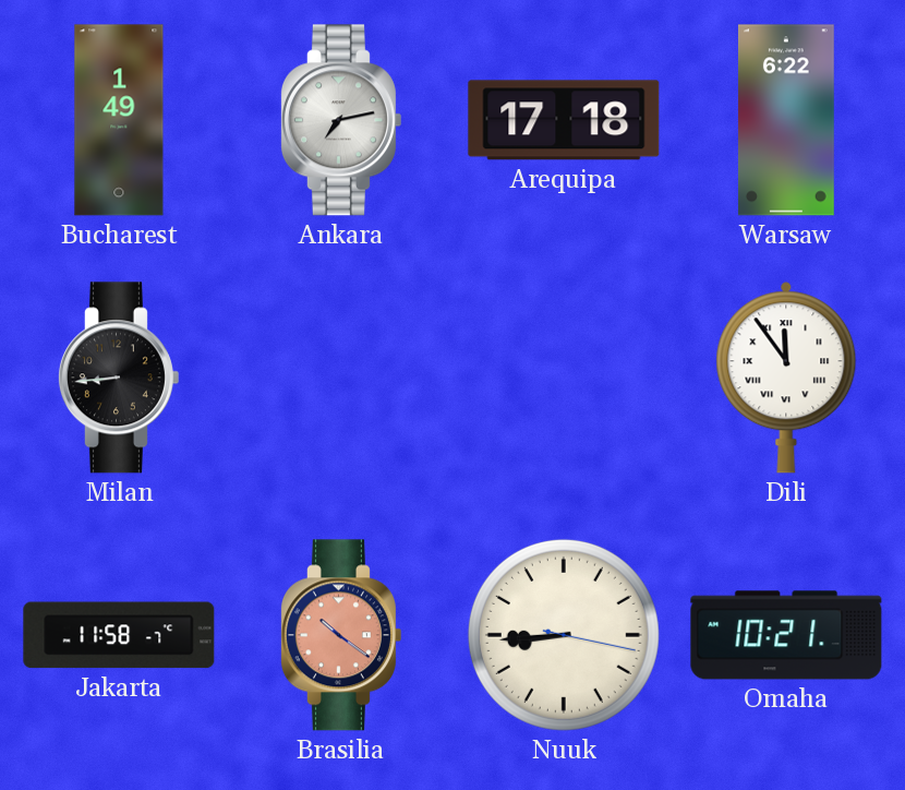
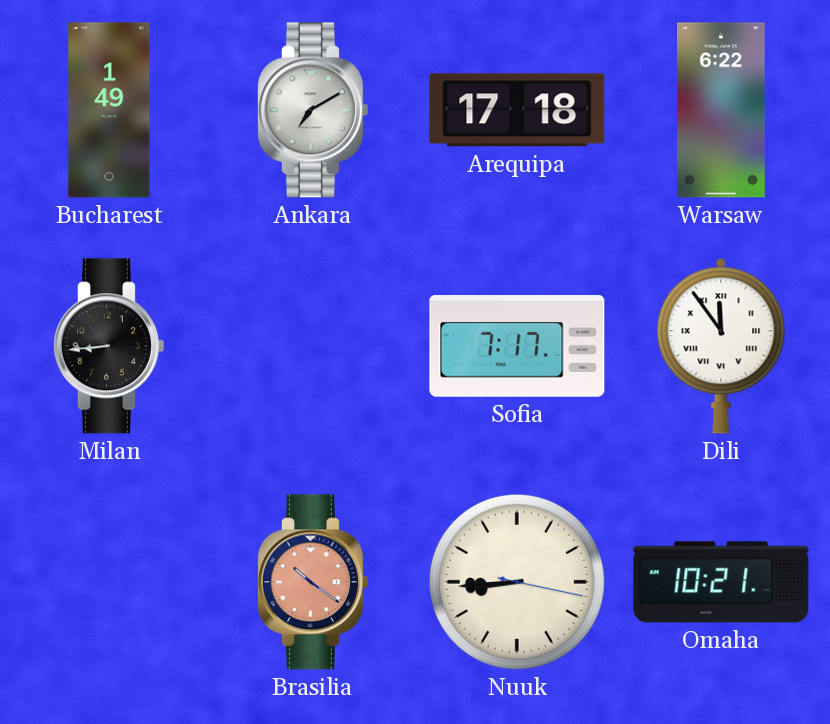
Ankara: 7:13 -> 7:10
Sofia: none -> 7:17
Jakarta: 11:58 -> none
